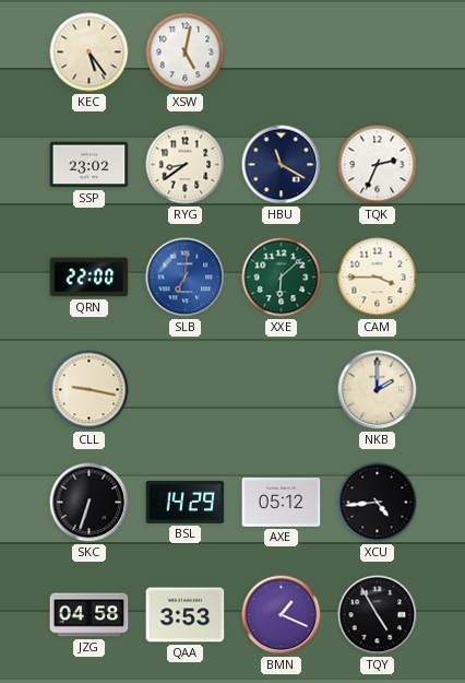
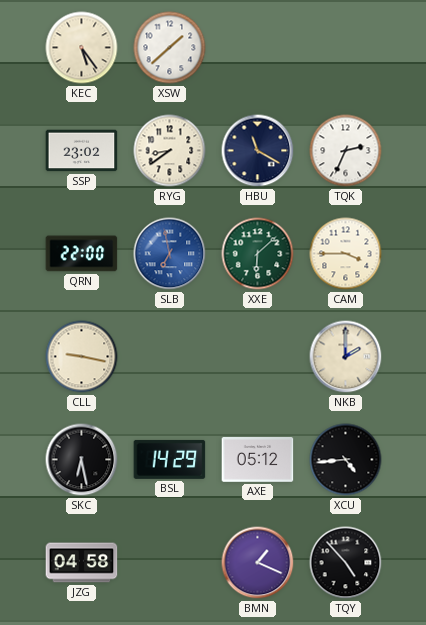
XSW: 5:02 -> 1:38
SLB: 7:01 -> 6:58
SKC: 6:33 -> 6:28
QAA: 3:53 -> none
TQY: 4:55 -> 4:53
